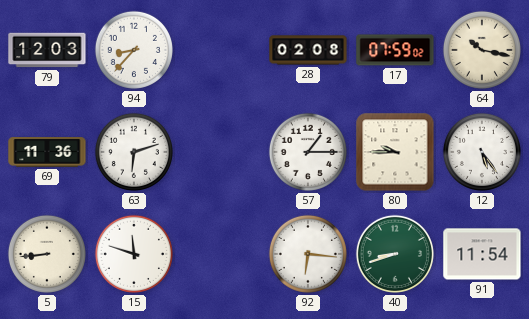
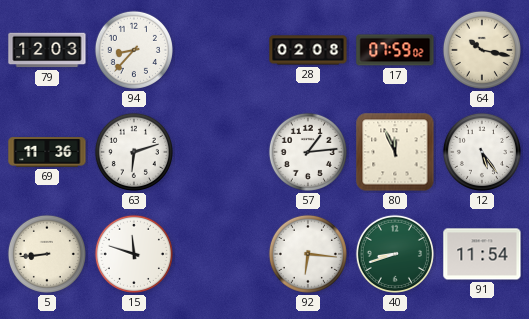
57: 1:15 -> 1:14
80: 9:45 -> 11:56
